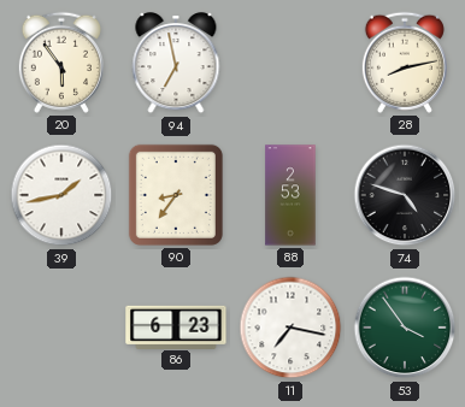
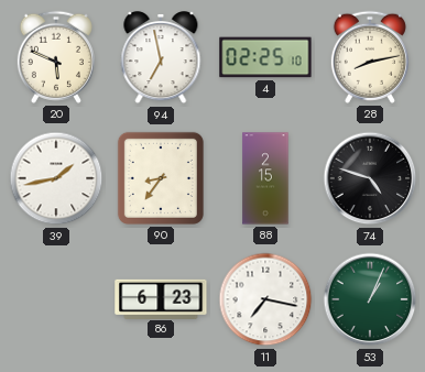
20: 5:54 -> 5:49
4: none -> 02:25
88: 2:53 -> 2:15
53: 3:54 -> 1:04
